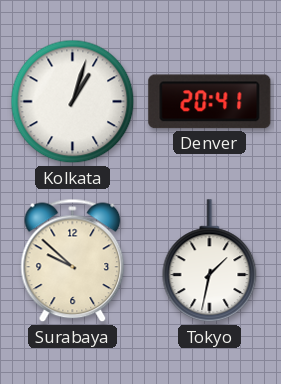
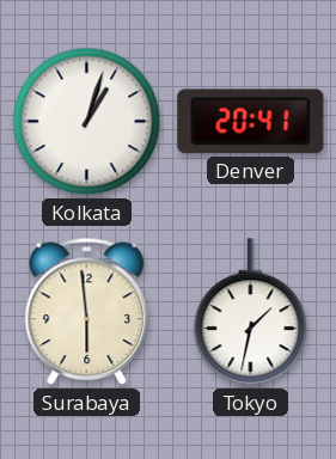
Surabaya: 9:52 -> 5:59
